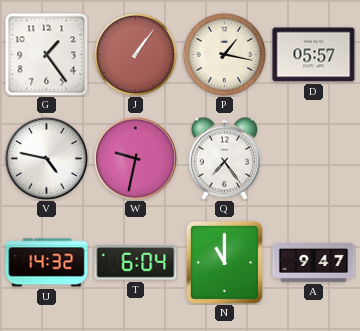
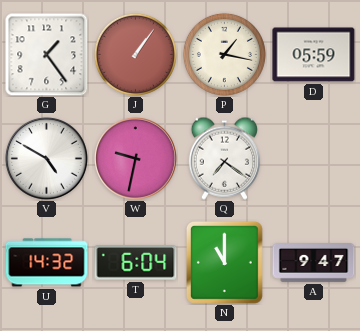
D: 05:57 -> 05:59
V: 4:47 -> 4:50
Q: 7:24 -> 7:21
